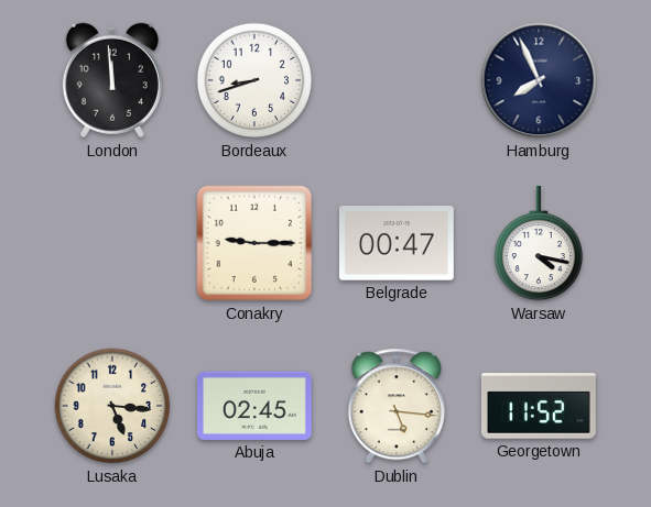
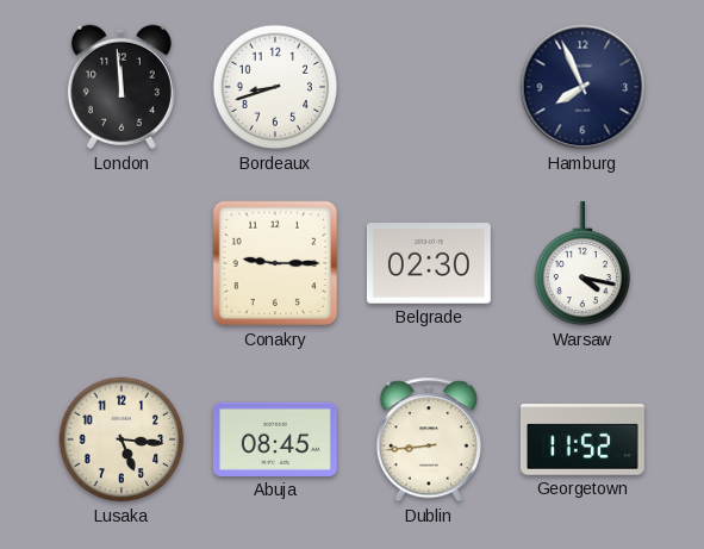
Belgrade: 00:47 -> 02:30
Abuja: 02:45 -> 08:45
Dublin: 5:16 -> 8:44
